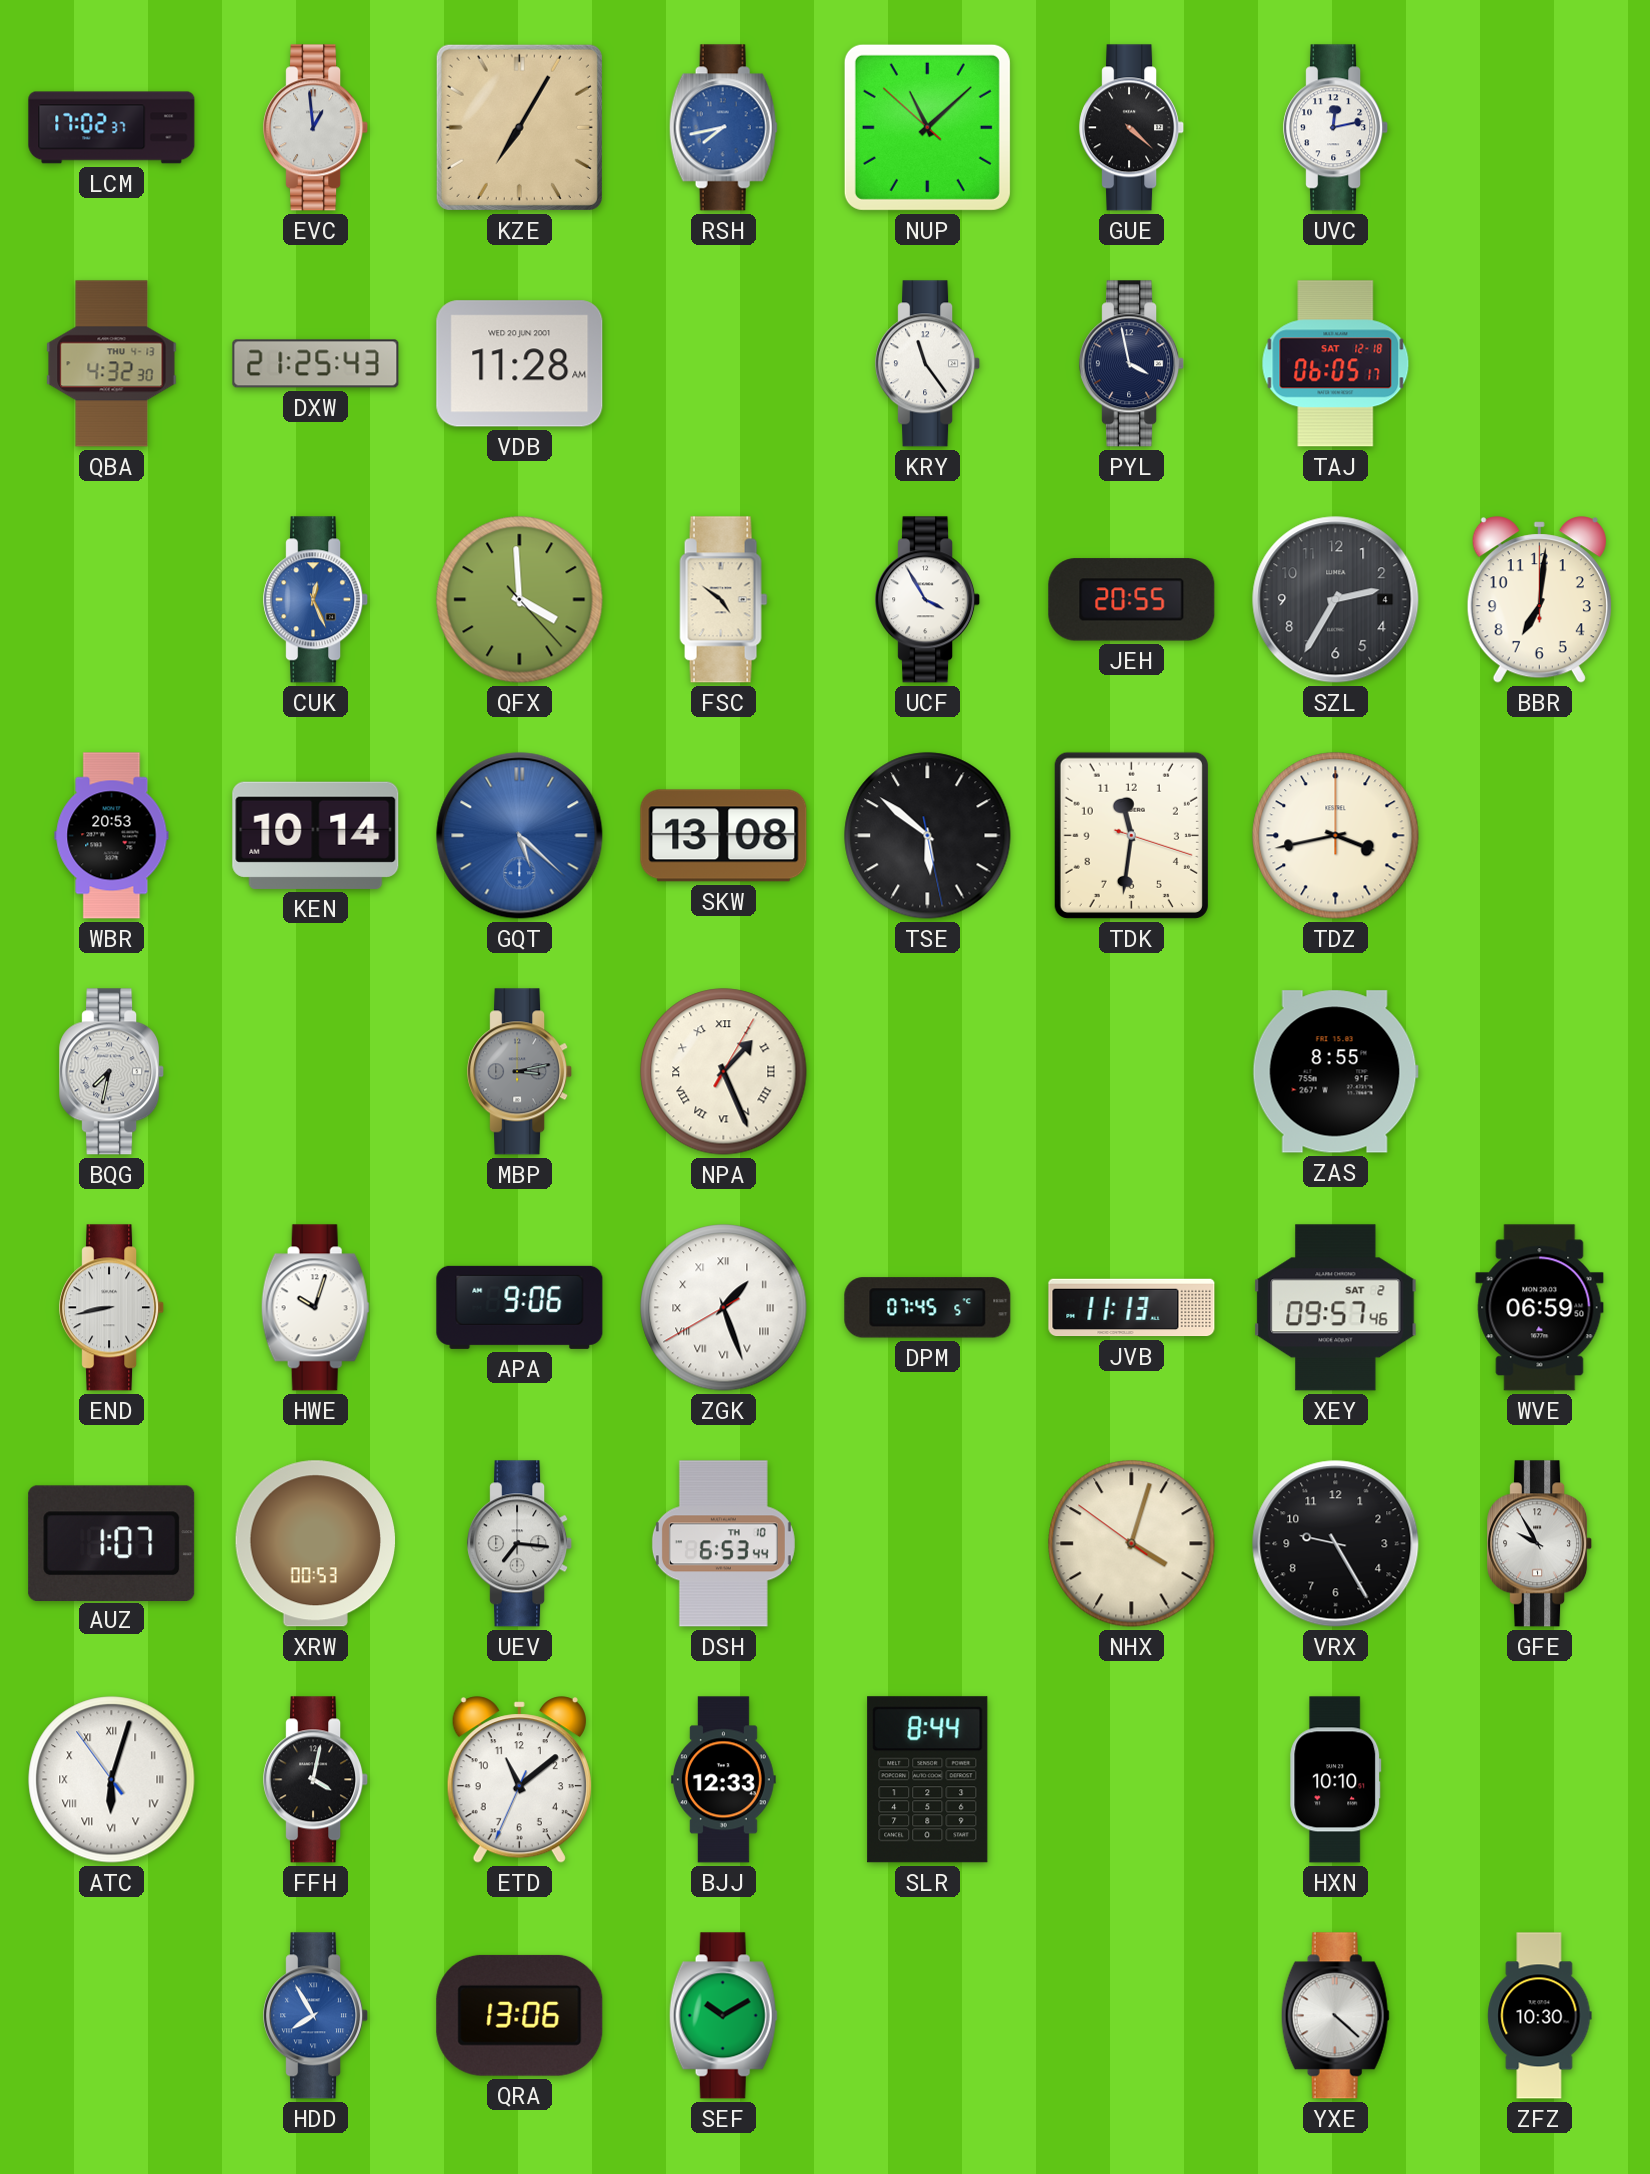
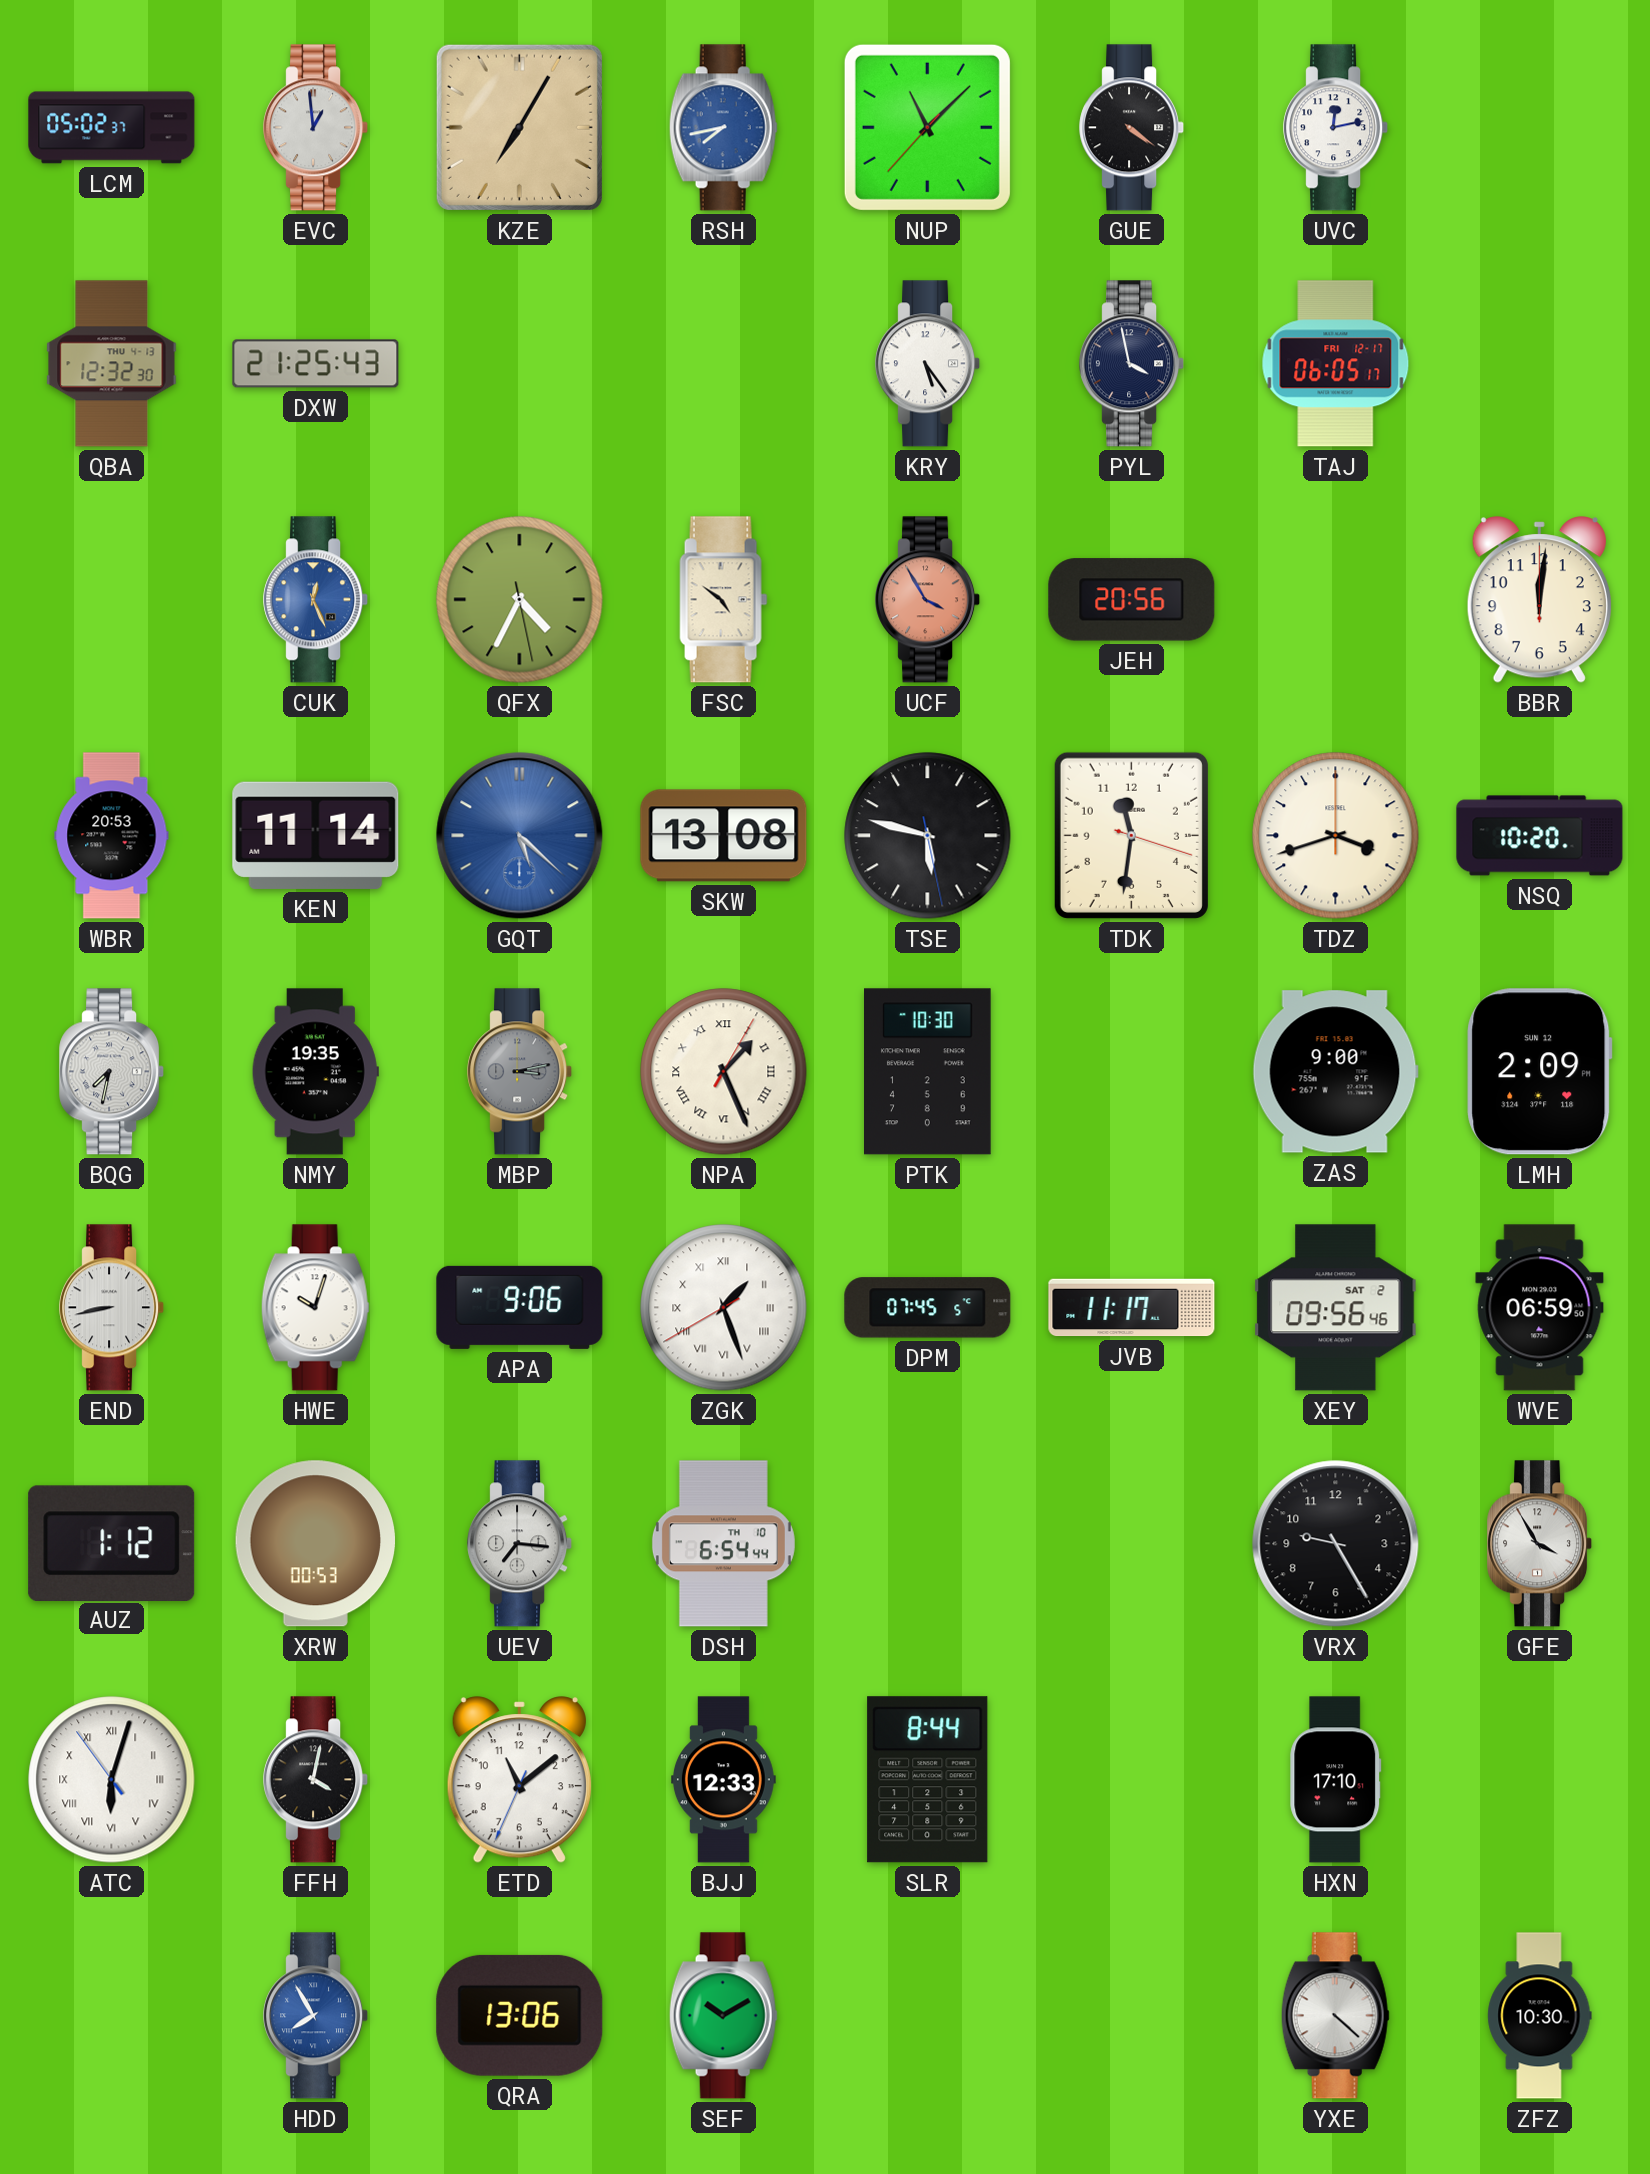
LCM: 17:02 -> 05:02
NUP: 11:07:52 -> 11:07:37
GUE: 4:22 -> 4:21
QBA: 4:32 -> 12:32
VDB: 11:28 -> none
KRY: 11:24 -> 5:24
TAJ date: SAT 12-18 -> FRI 12-17
QFX: 3:59 -> 4:34
UCF dial: white -> salmon
JEH: 20:55 -> 20:56
SZL: 2:35 -> none
BBR: 7:01 -> 12:01
KEN: 10:14 -> 11:14
TSE: 5:51 -> 5:47
TDZ: 3:43 -> 3:42
NSQ: none -> 10:20
NMY: none -> 19:35
PTK: none -> 10:30
ZAS: 8:55 -> 9:00
LMH: none -> 2:09
JVB: 11:13 -> 11:17
XEY: 09:57 -> 09:56
AUZ: 1:07 -> 1:12
DSH: 6:53 -> 6:54
NHX: 4:02 -> none
GFE: 9:55 -> 3:55
HXN: 10:10 -> 17:10
